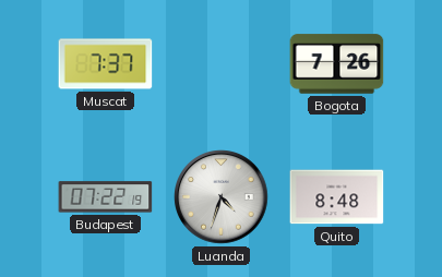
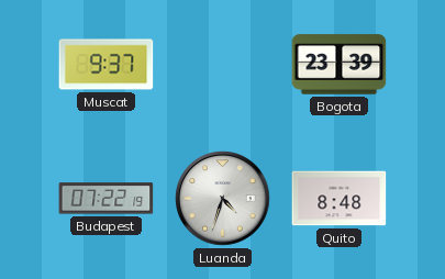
Muscat: 7:37 -> 9:37
Bogota: 7:26 -> 23:39
